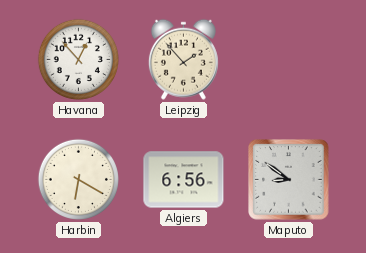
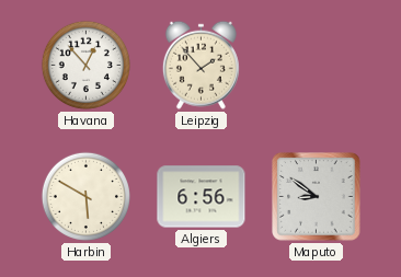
Harbin: 6:20 -> 5:50
